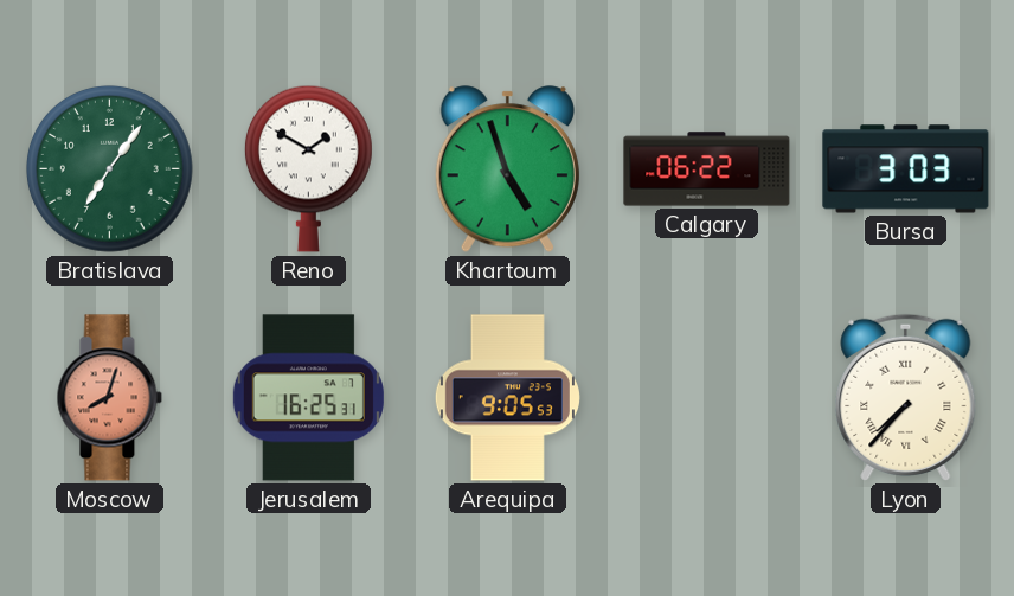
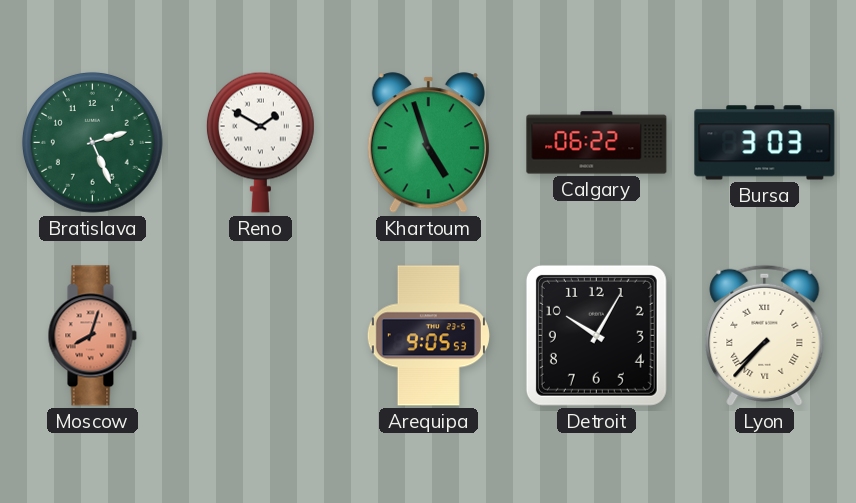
Bratislava: 7:06 -> 2:26
Jerusalem: 16:25 -> none
Detroit: none -> 10:05
